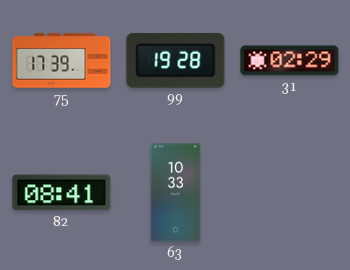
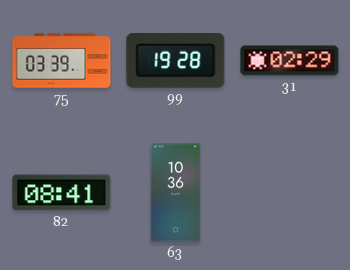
75: 17:39 -> 03:39
63: 10:33 -> 10:36
